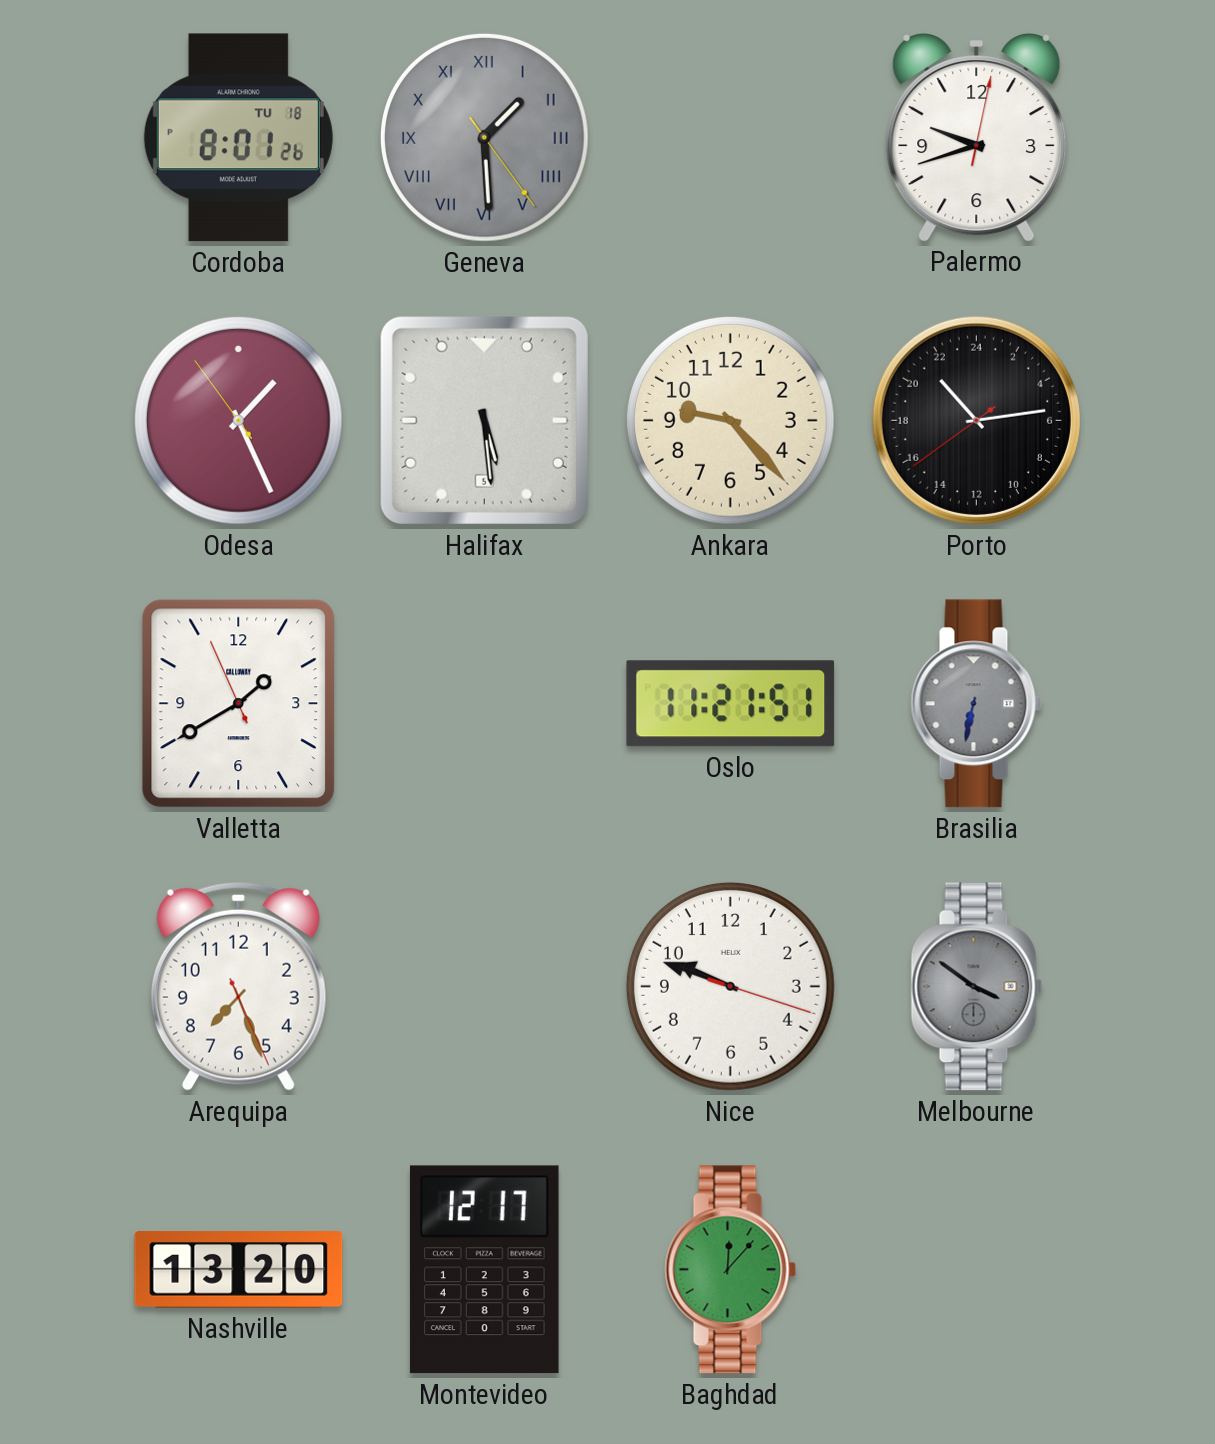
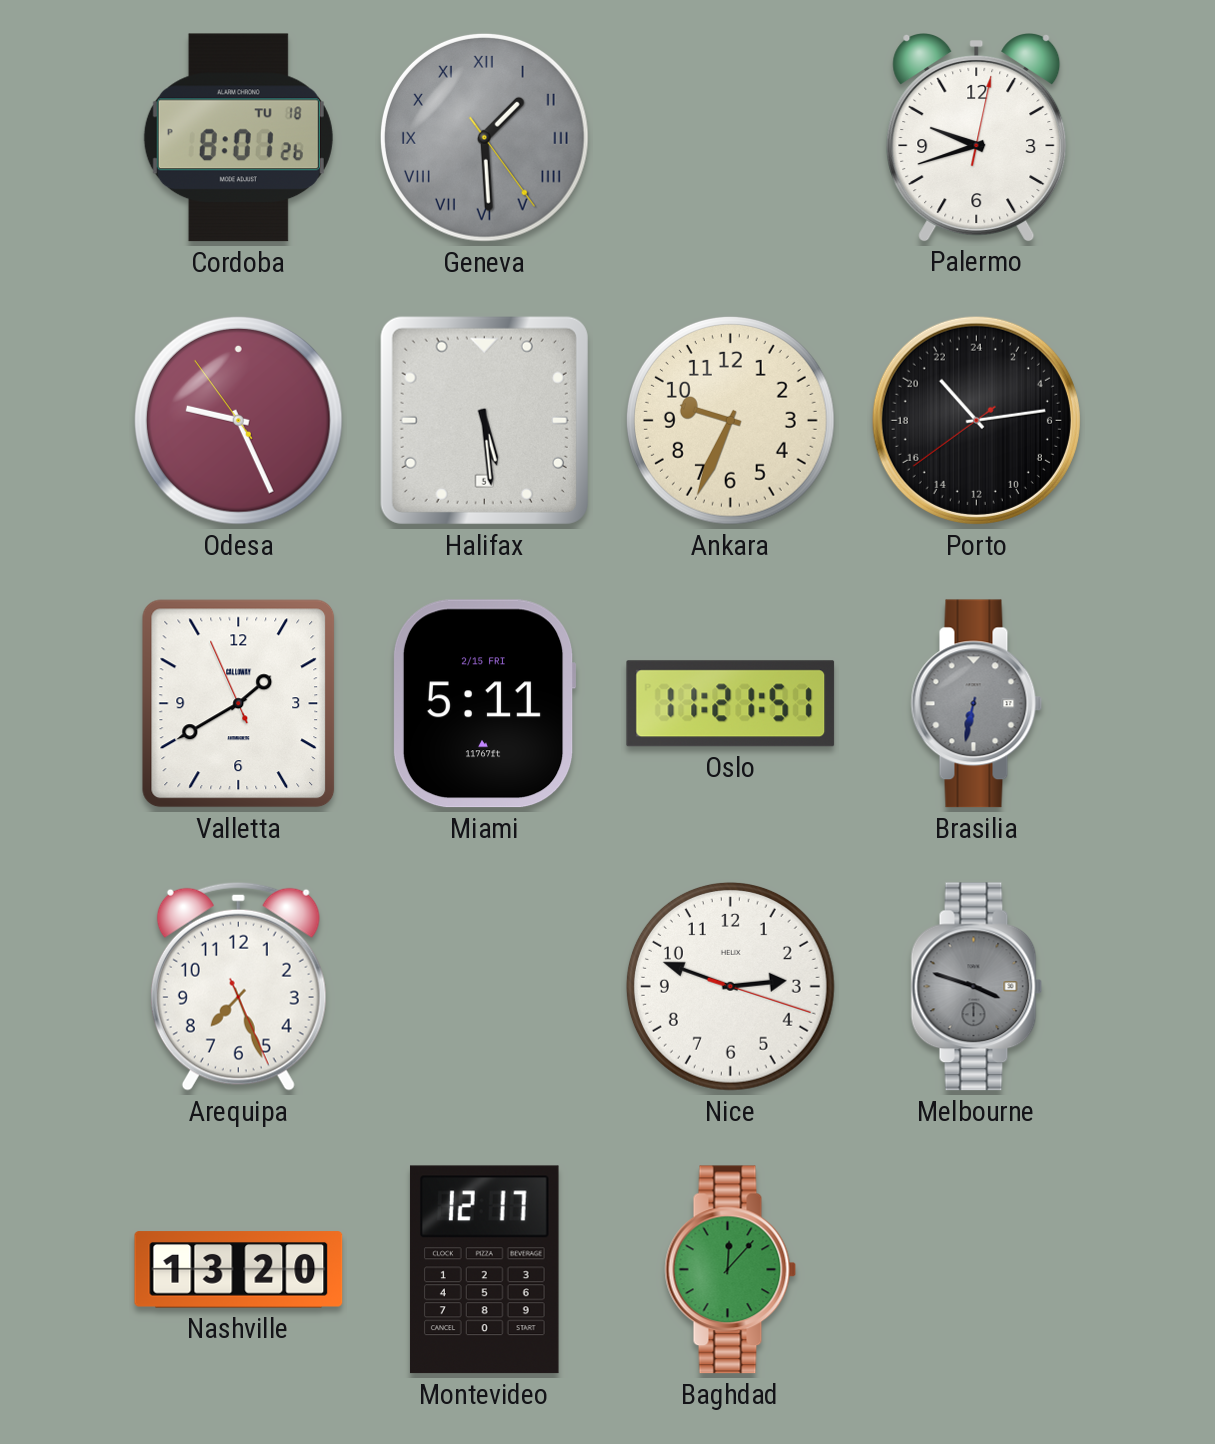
Odesa: 1:25 -> 9:25
Ankara: 9:23 -> 9:34
Miami: none -> 5:11
Nice: 9:48 -> 2:48
Melbourne: 3:51 -> 3:48
